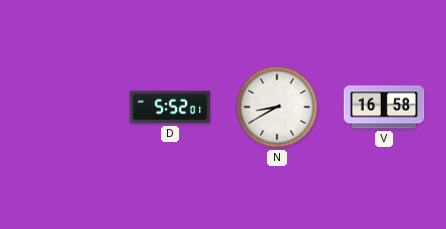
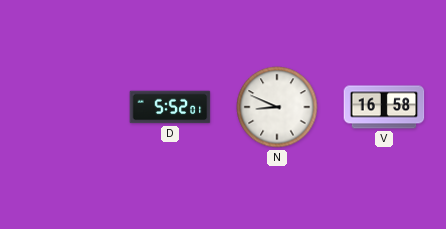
N: 8:40 -> 8:49
